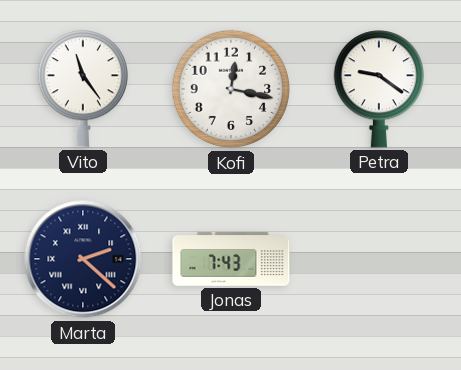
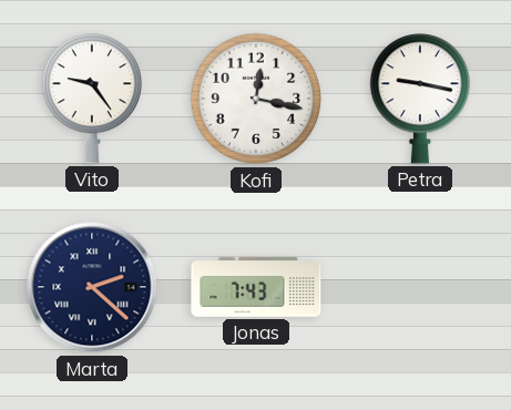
Vito: 11:24 -> 9:24
Petra: 9:21 -> 9:17
